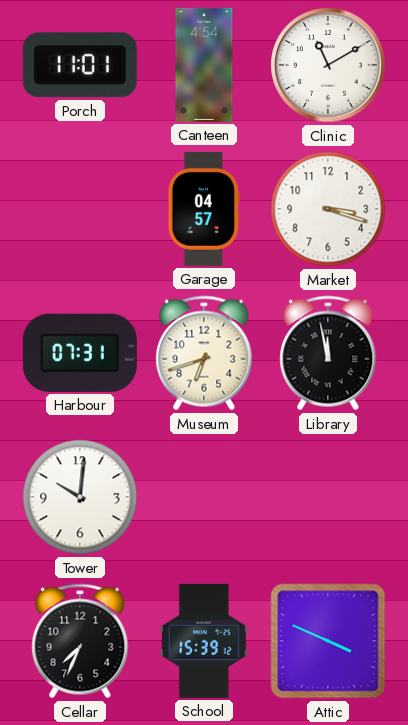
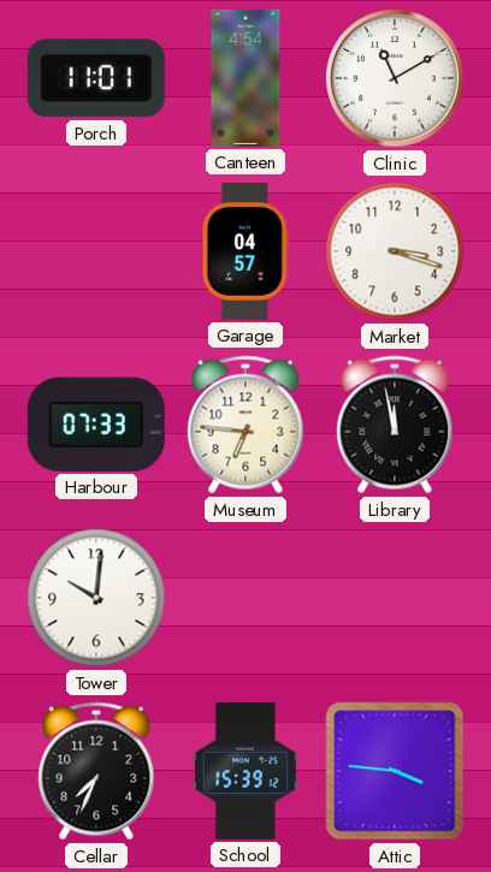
Harbour: 07:31 -> 07:33
Museum: 6:42 -> 6:46
Attic: 3:49 -> 3:46
